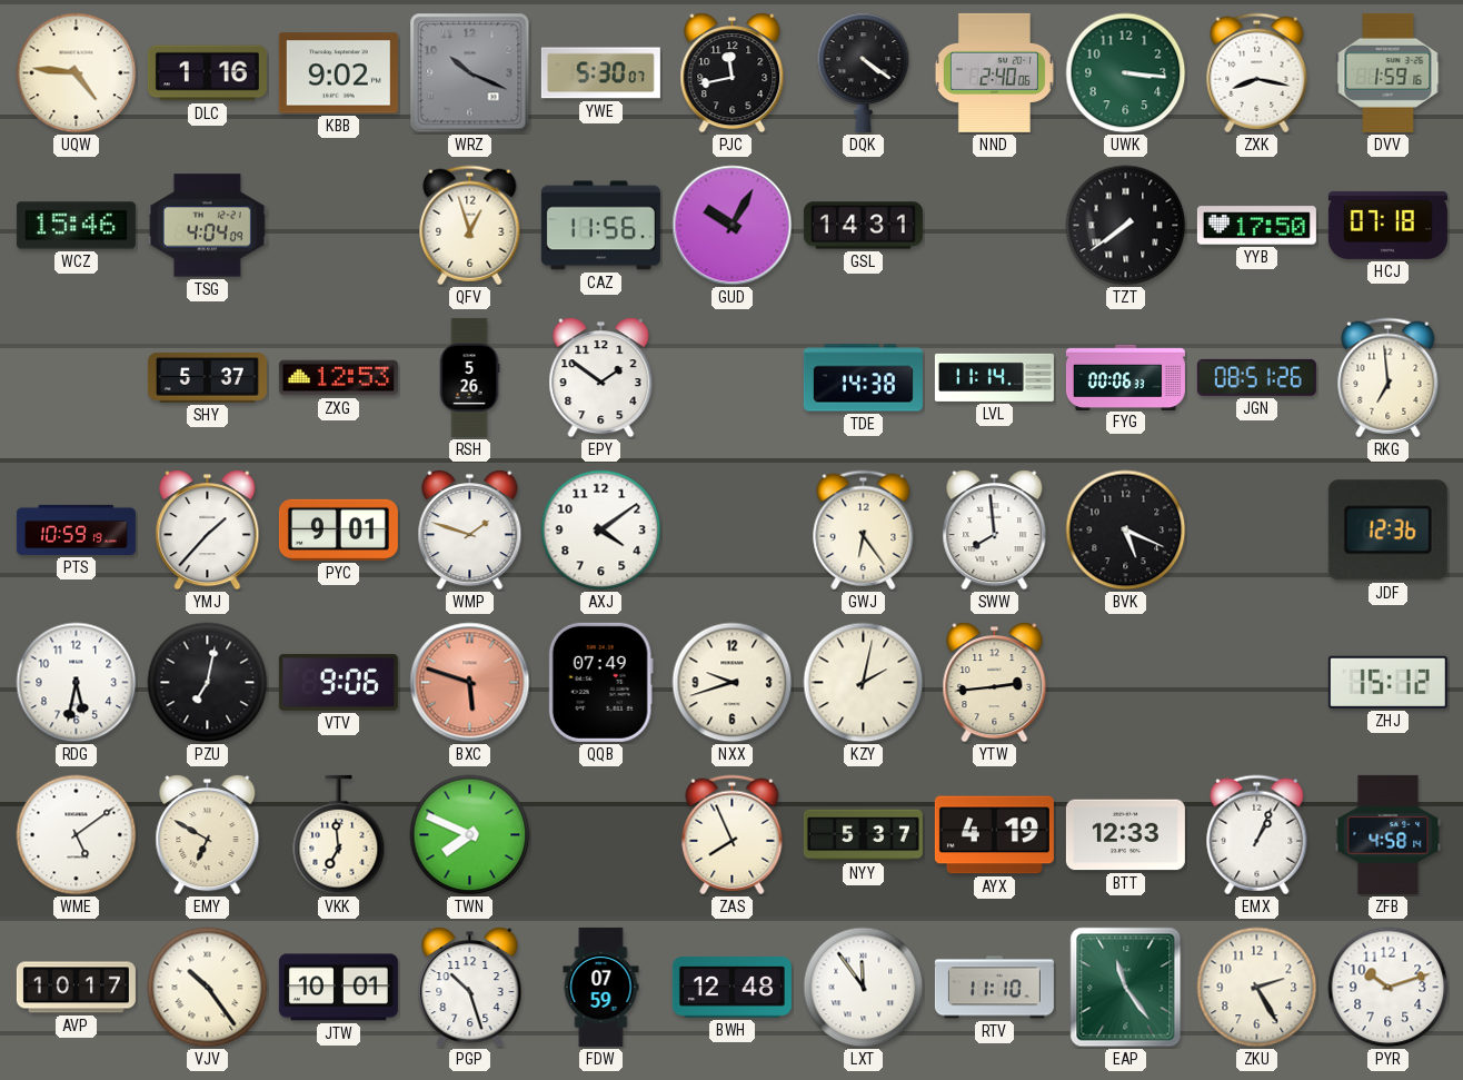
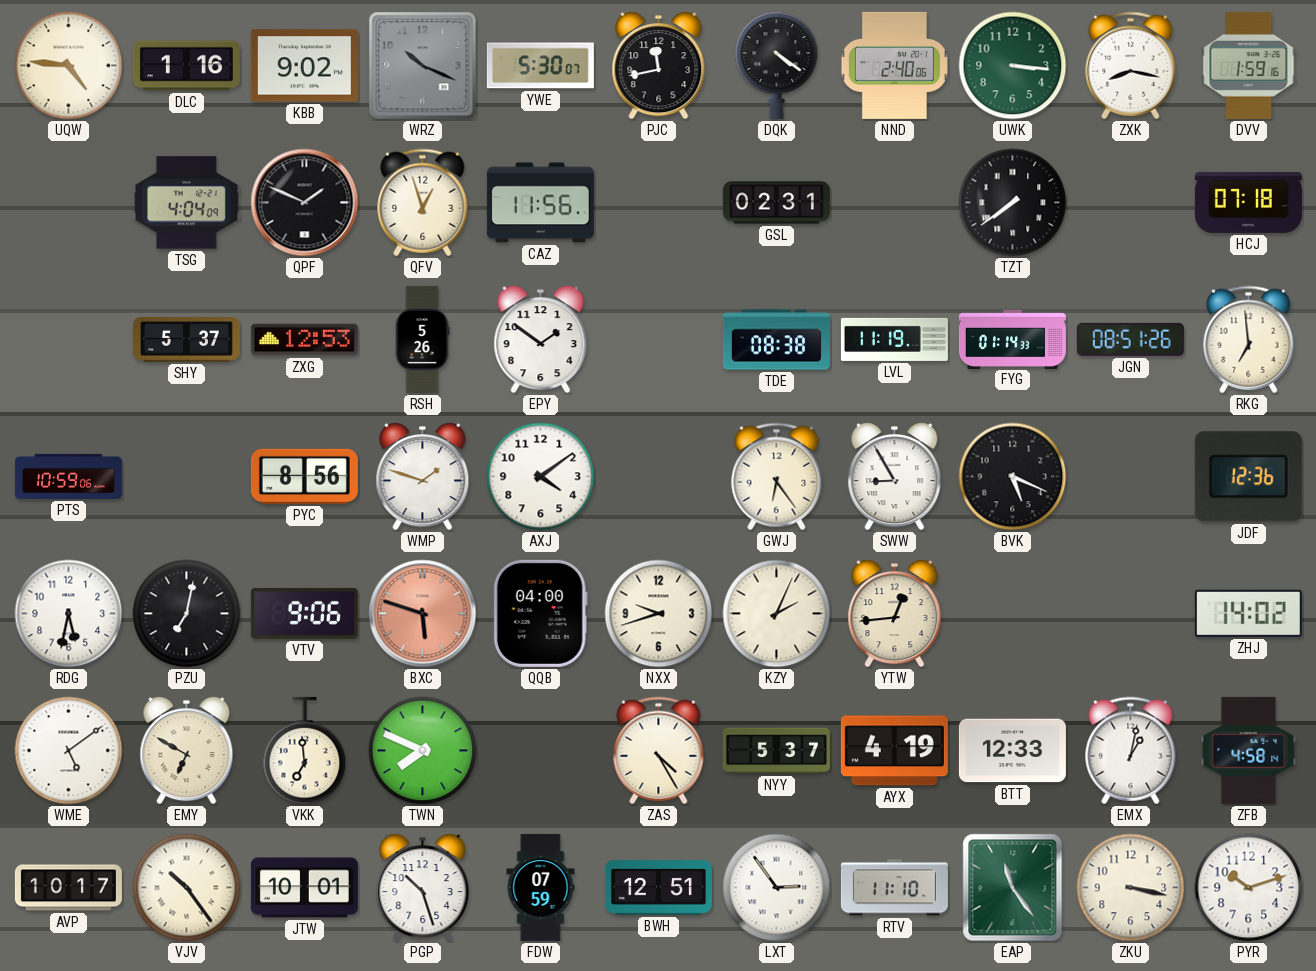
WCZ: 15:46 -> none
QPF: none -> 1:49
GUD: 10:05 -> none
GSL: 14:31 -> 02:31
YYB: 17:50 -> none
TDE: 14:38 -> 08:38
LVL: 11:14 -> 11:19
FYG: 00:06 -> 01:14
PTS: 10:59:19 -> 10:59:06
YMJ: 1:37 -> none
PYC: 9:01 -> 8:56
SWW: 7:59 -> 8:55
QQB: 07:49 -> 04:00
KZY: 2:02 -> 2:04
YTW: 2:44 -> 12:44
ZHJ: 15:12 -> 14:02
ZAS: 7:56 -> 4:25
EMX: 1:04 -> 1:02
BWH: 12:48 -> 12:51
LXT: 11:54 -> 2:54
ZKU: 2:25 -> 3:17
